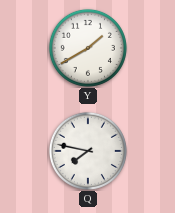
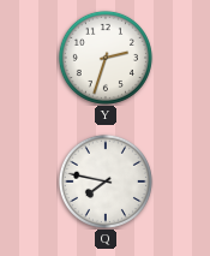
Y: 1:40 -> 2:33
